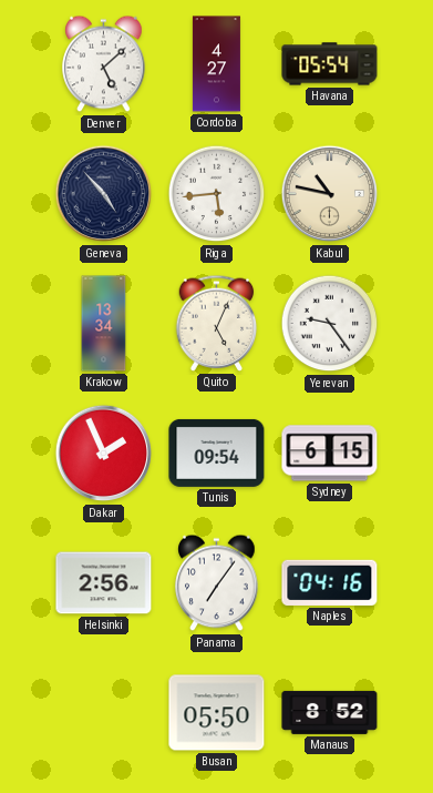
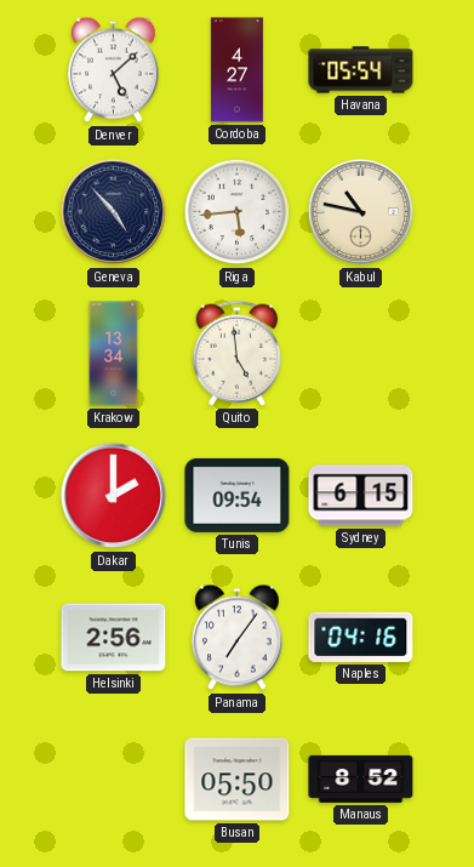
Quito: 5:04 -> 4:59
Yerevan: 9:24 -> none
Dakar: 1:56 -> 2:00
